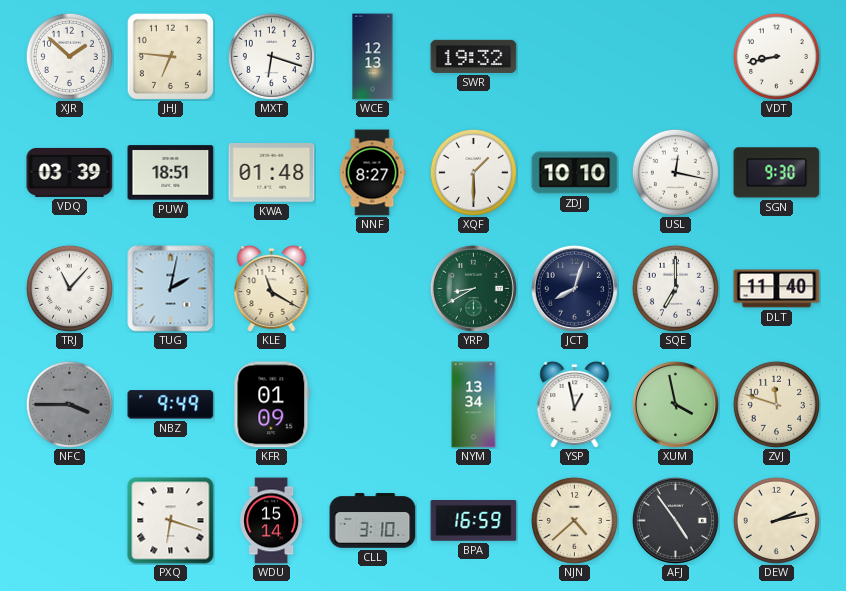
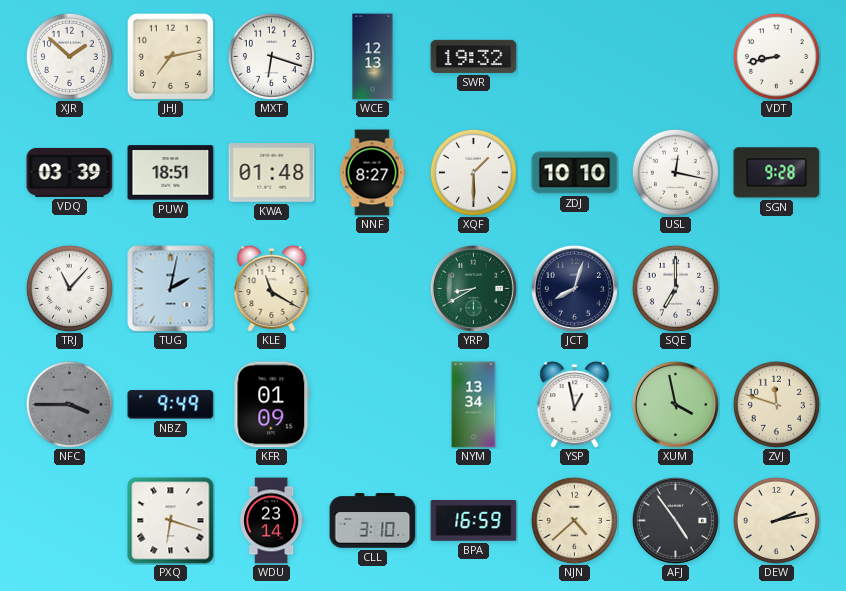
JHJ: 6:46 -> 7:13
SGN: 9:30 -> 9:28
DLT: 11:40 -> none
WDU: 15:14 -> 23:14
